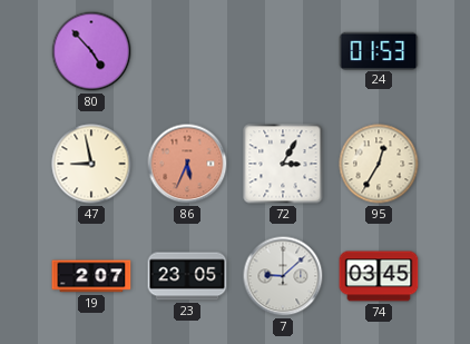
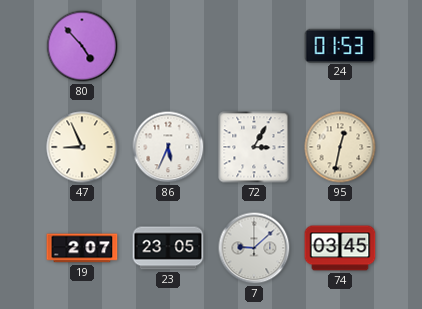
47: 8:58 -> 8:56
86 dial: salmon -> white
95: 12:35 -> 12:32
